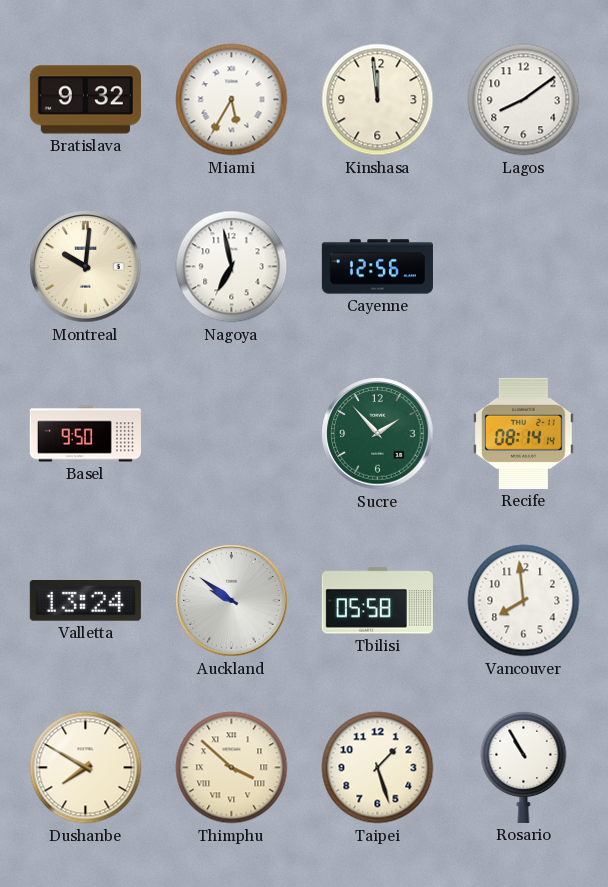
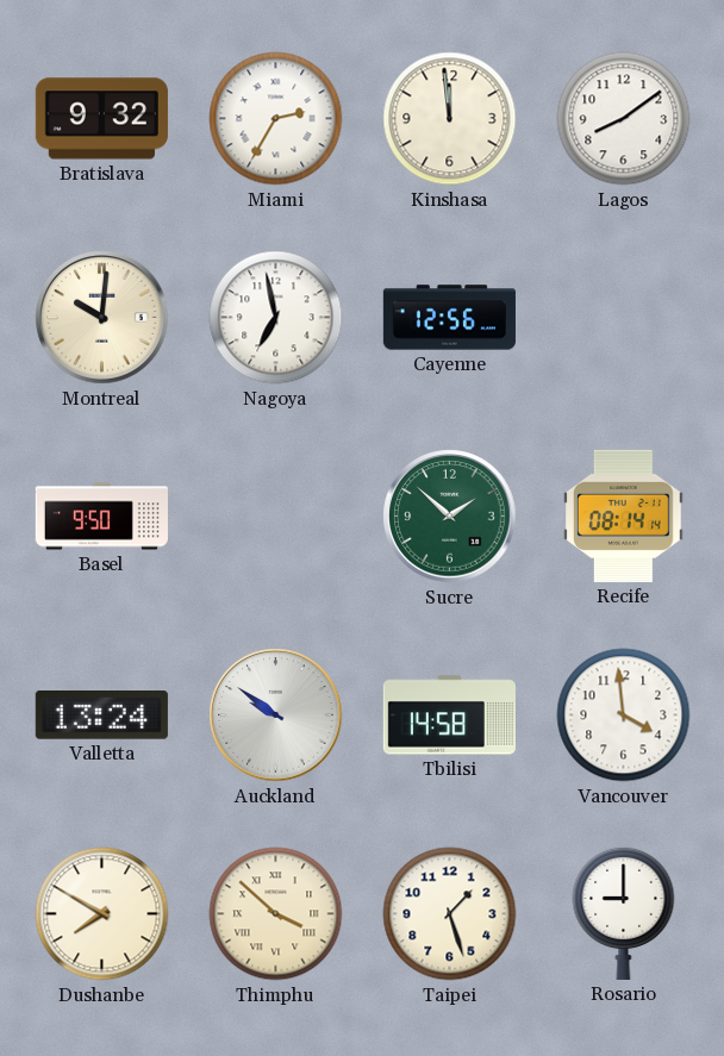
Miami: 5:35 -> 2:35
Sucre: 1:53 -> 1:52
Tbilisi: 05:58 -> 14:58
Vancouver: 7:59 -> 3:59
Rosario: 10:55 -> 9:00
